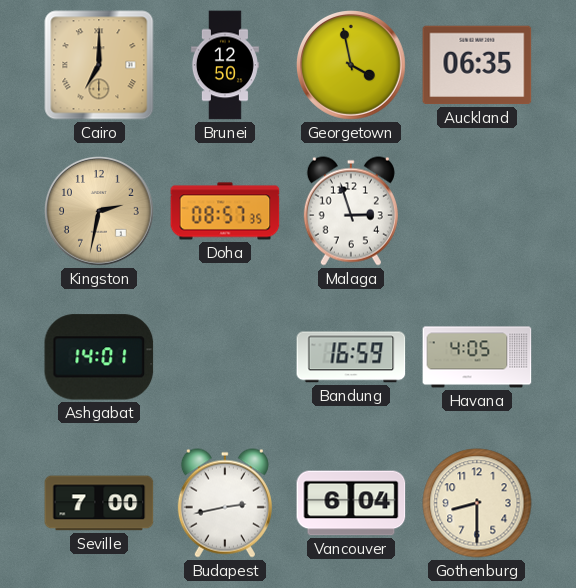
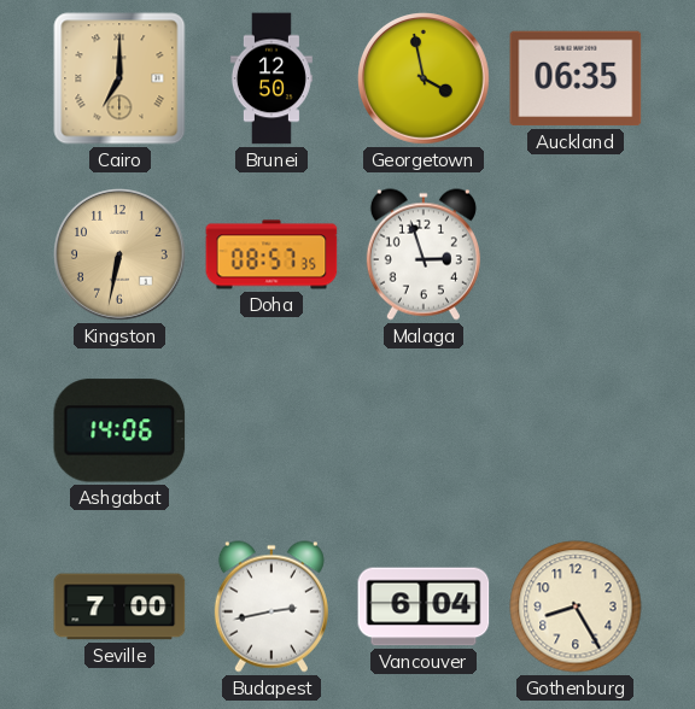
Kingston: 2:32 -> 6:32
Ashgabat: 14:01 -> 14:06
Bandung: 16:59 -> none
Havana: 4:05 -> none
Gothenburg: 8:30 -> 8:25
